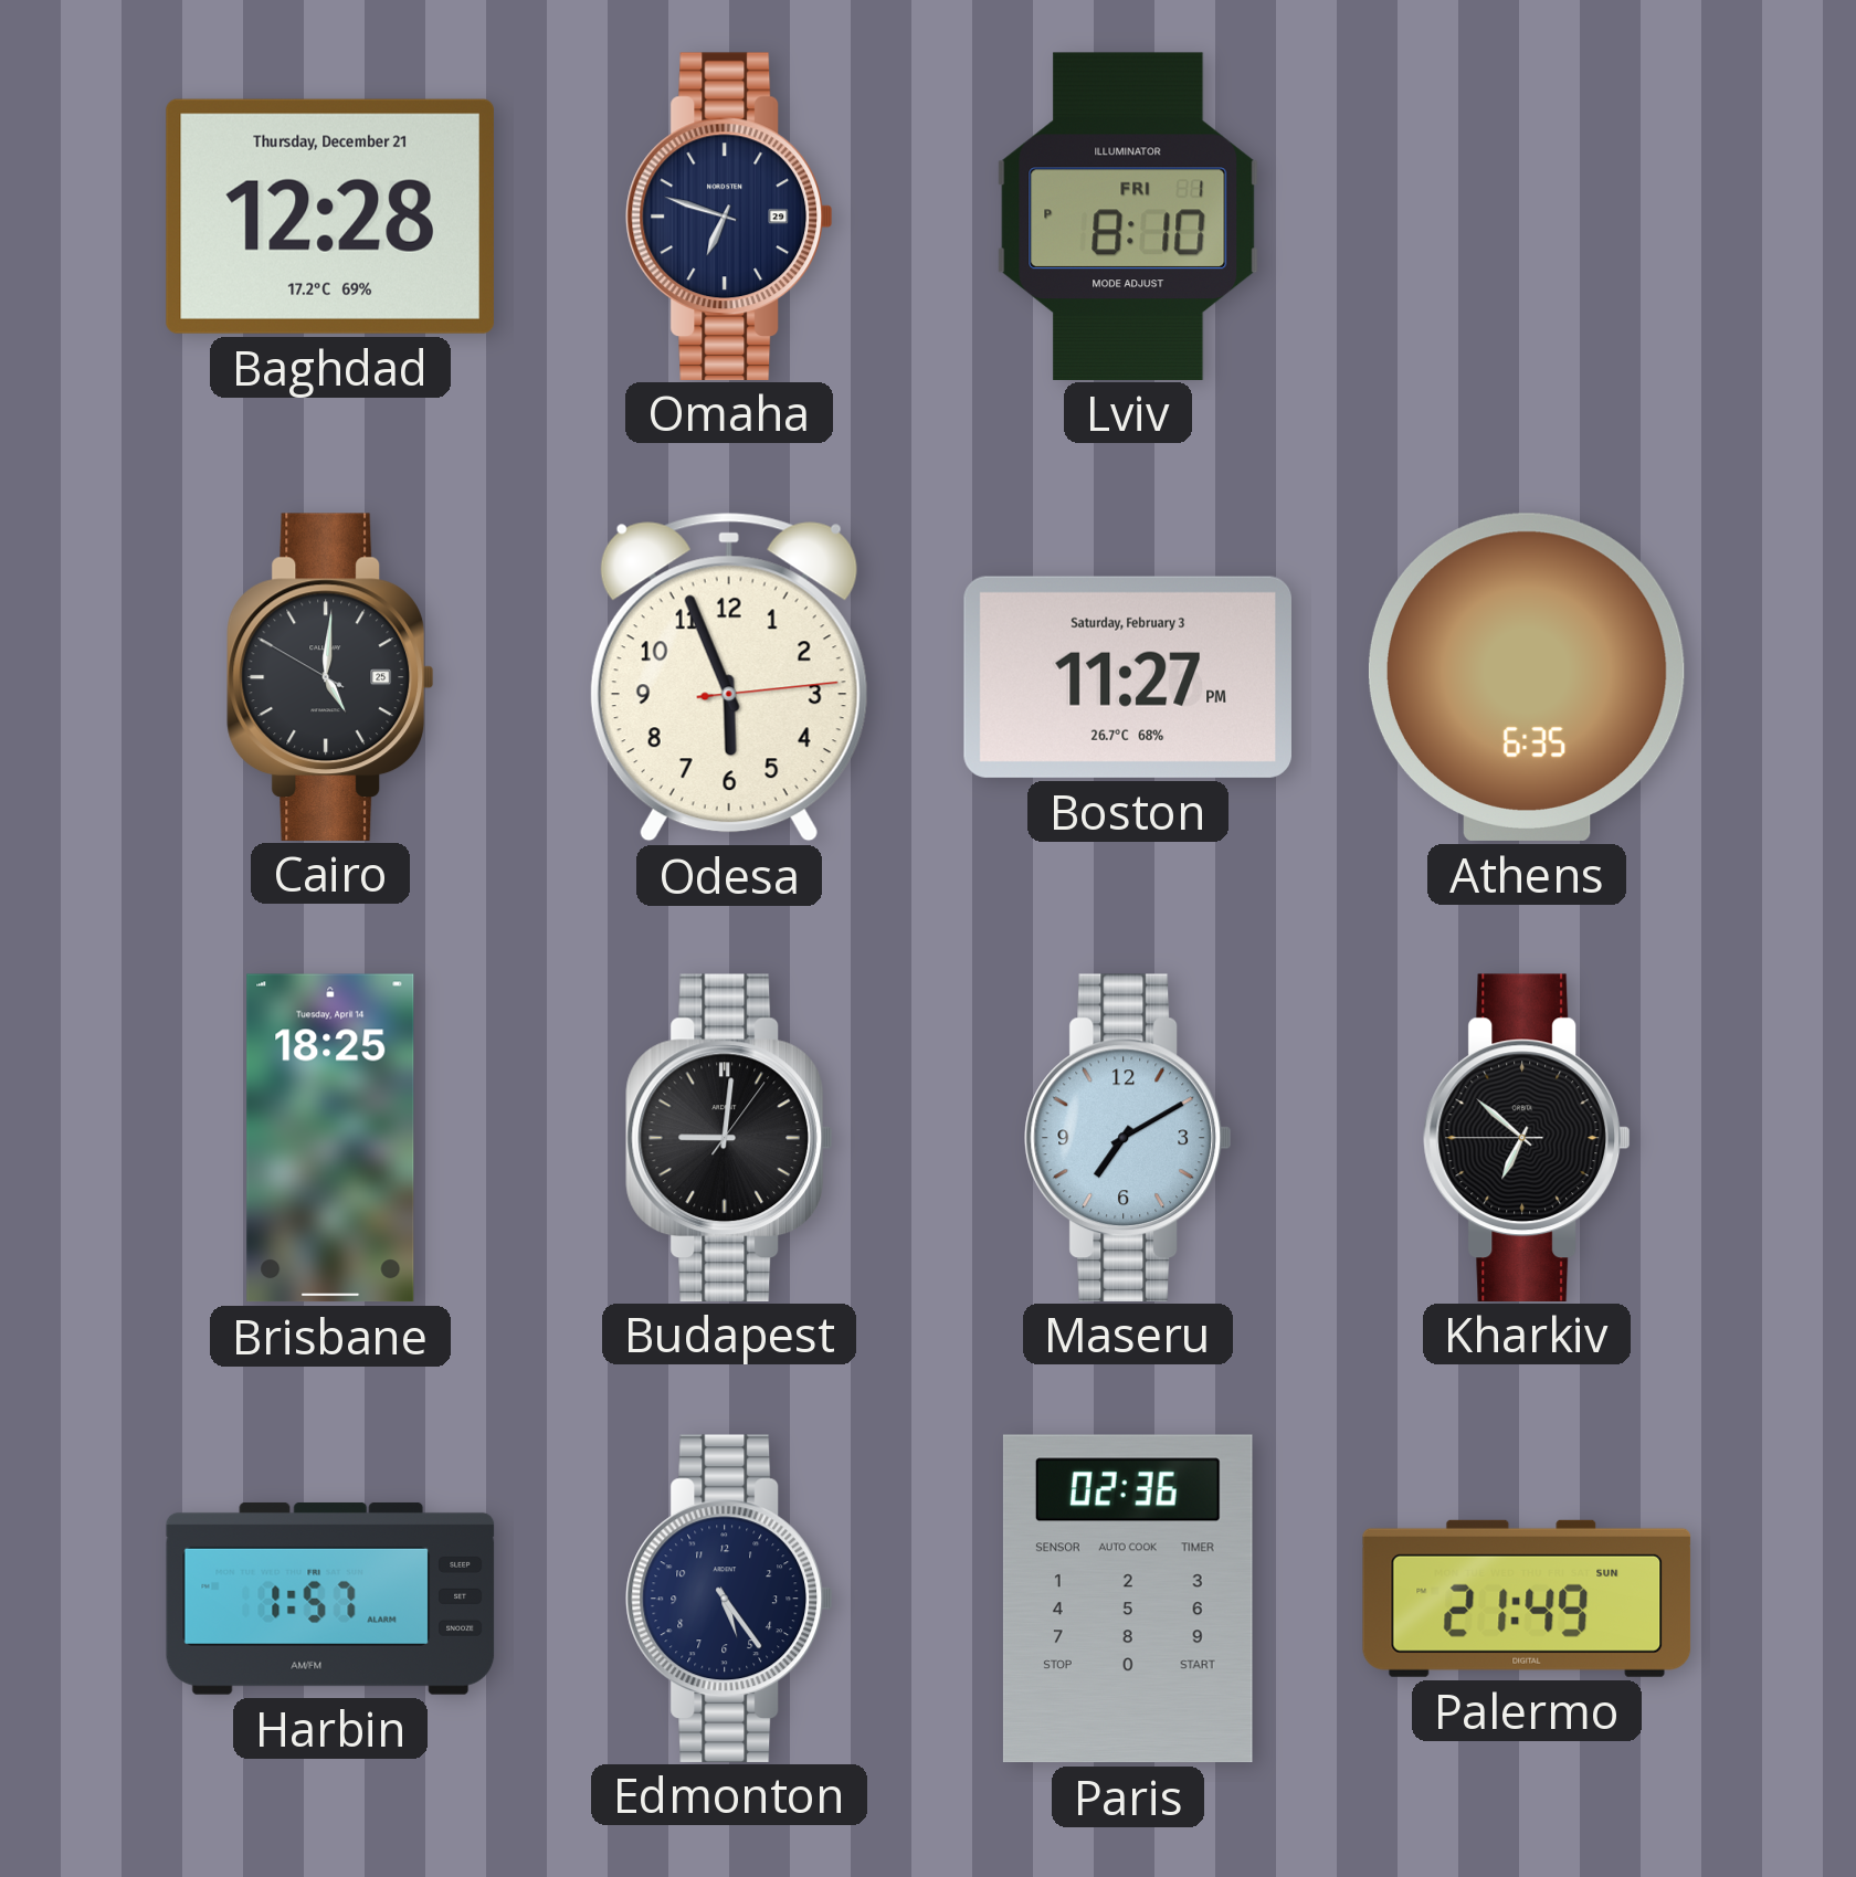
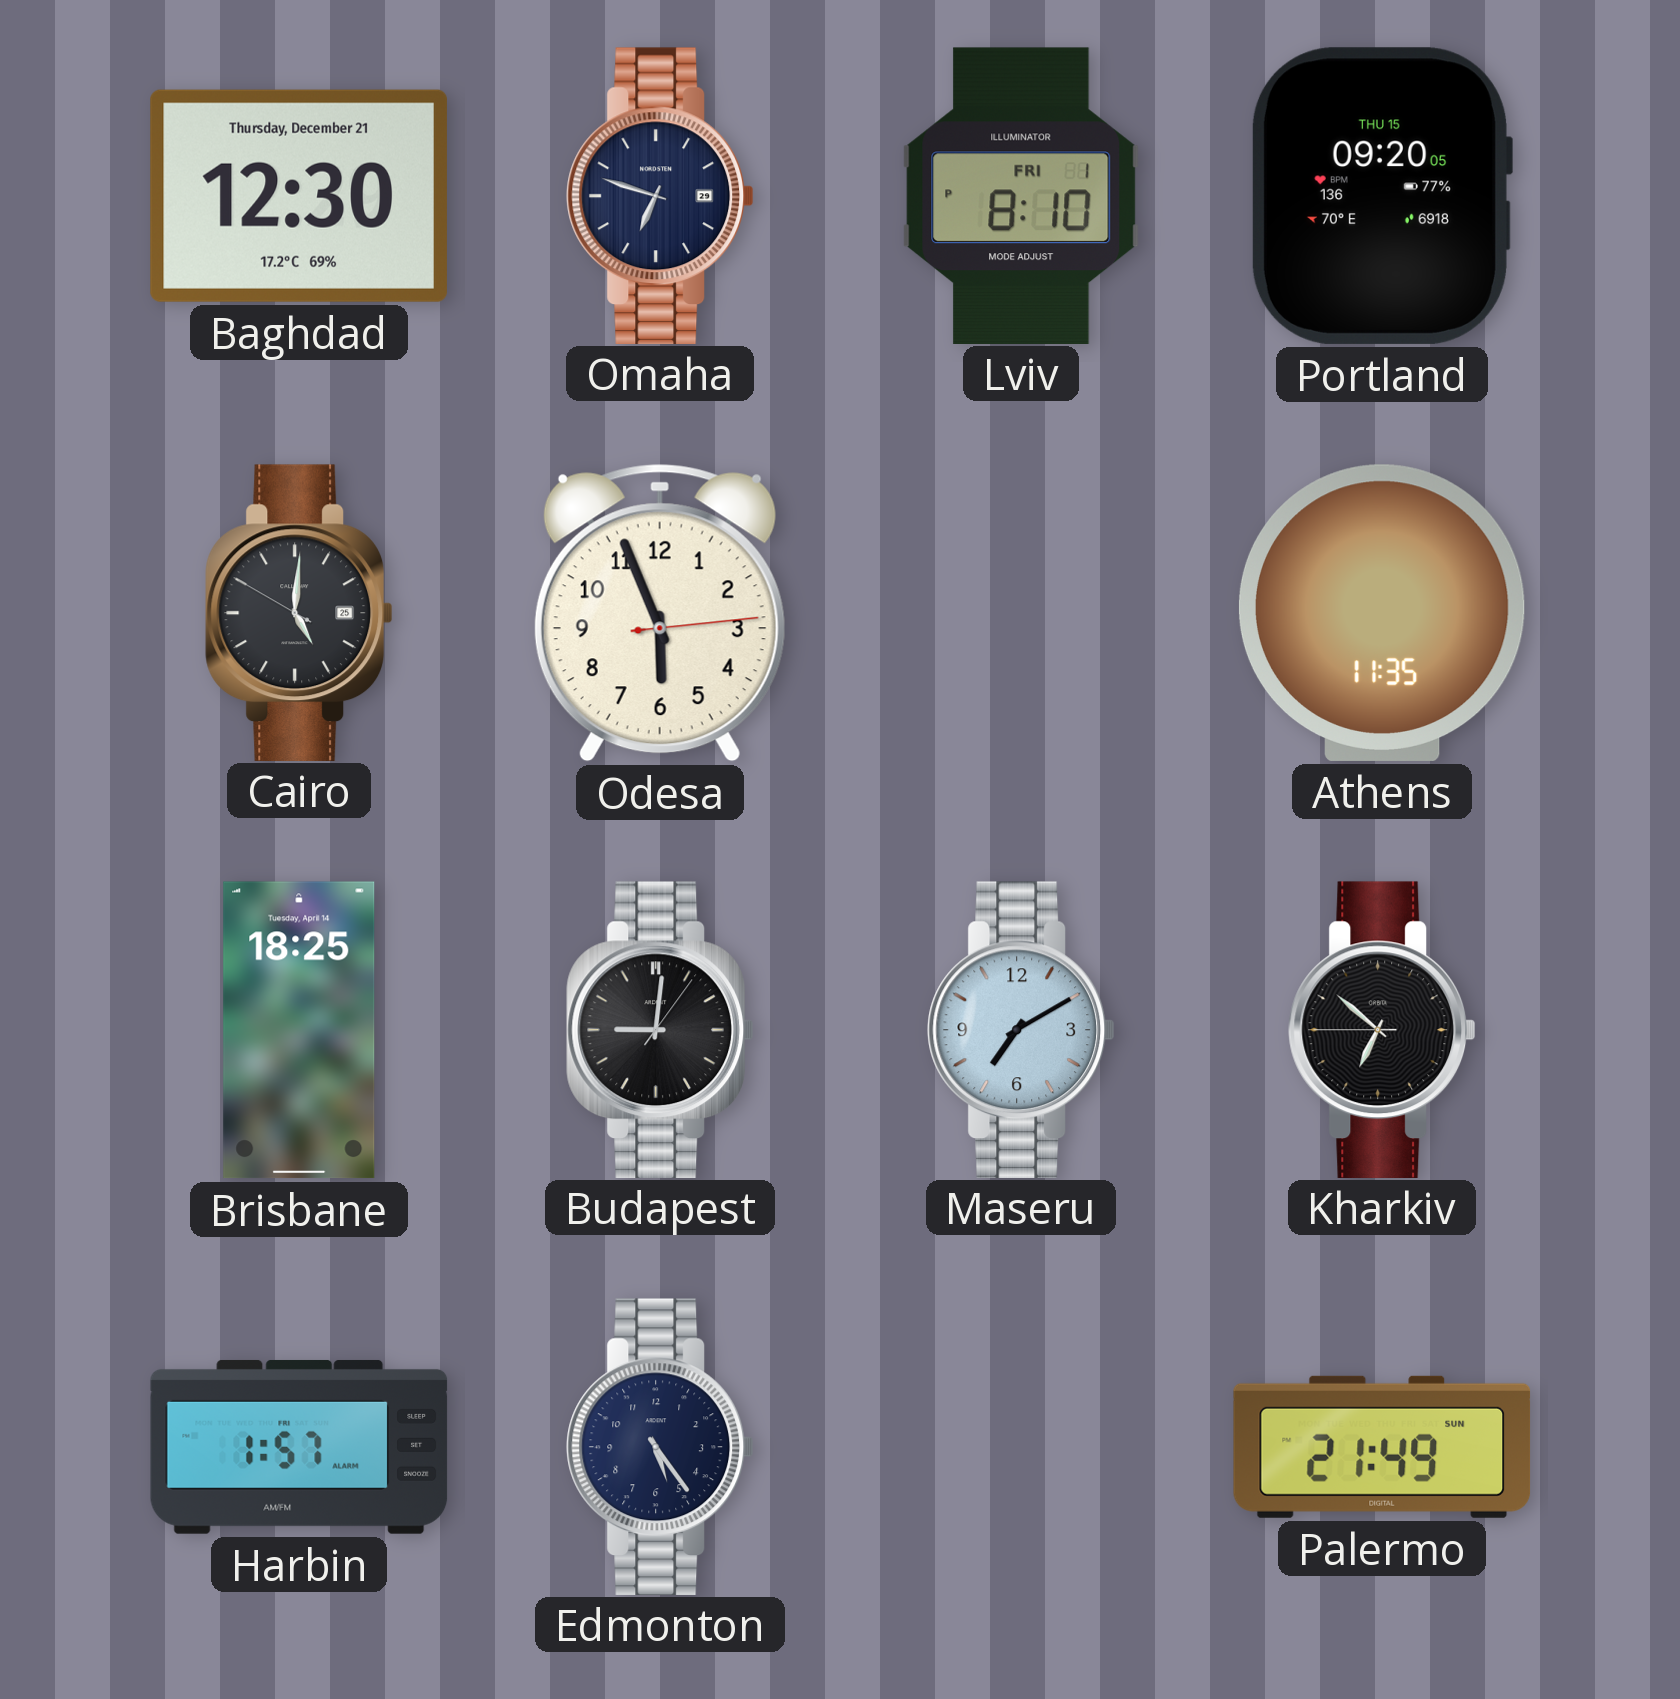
Baghdad: 12:28 -> 12:30
Portland: none -> 09:20
Boston: 11:27 -> none
Athens: 6:35 -> 11:35
Paris: 02:36 -> none
